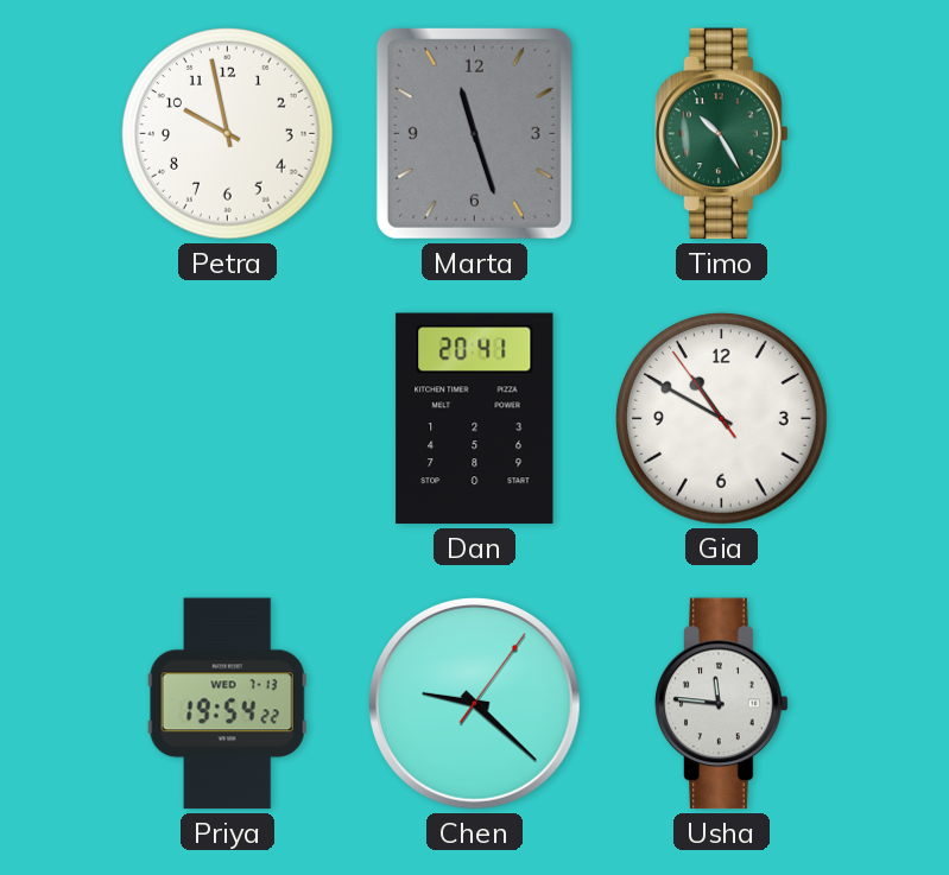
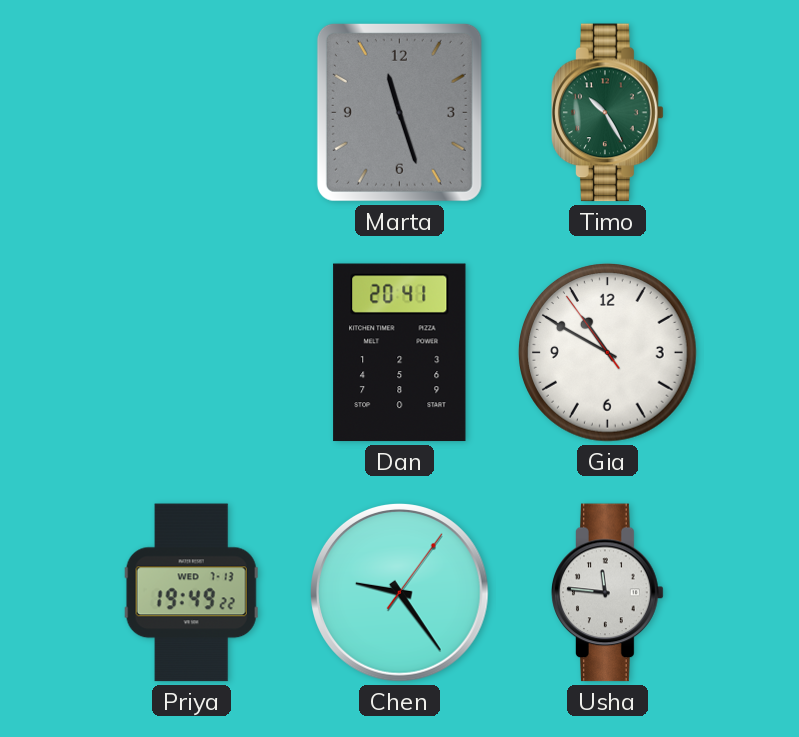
Petra: 9:58 -> none
Priya: 19:54 -> 19:49
Chen: 9:22 -> 9:24
